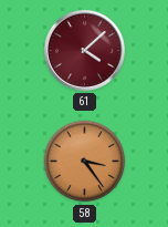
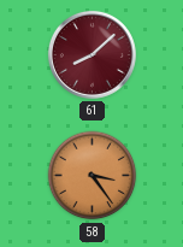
61: 4:08 -> 8:08
